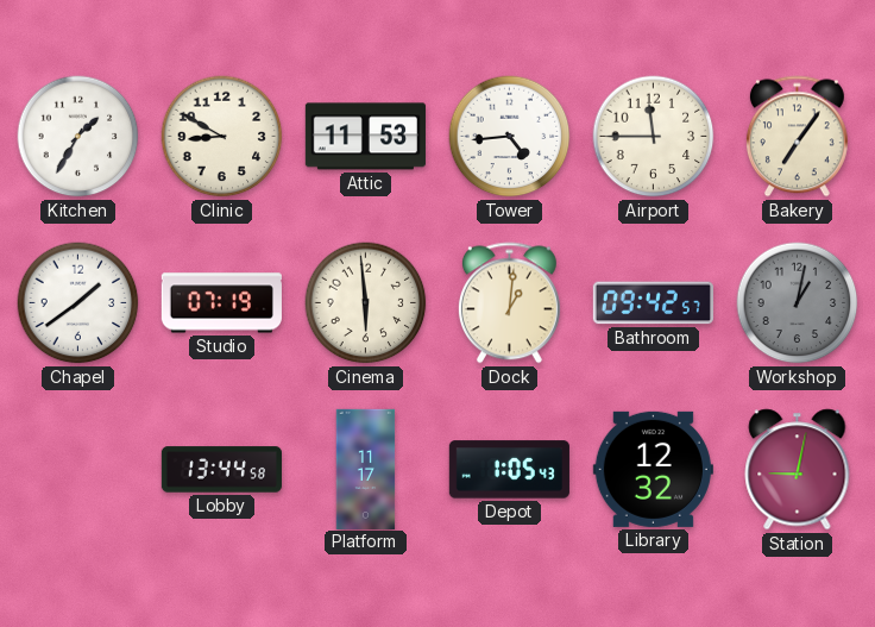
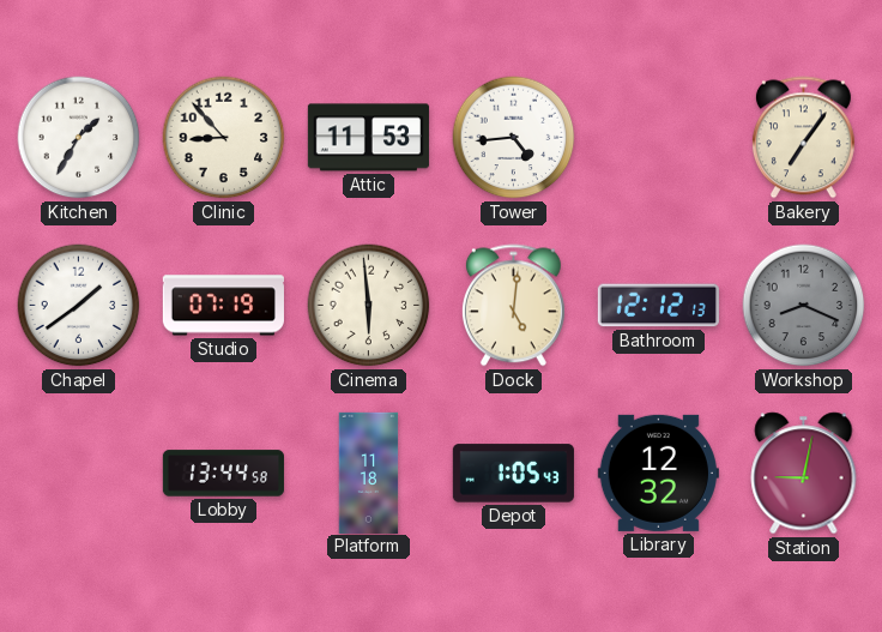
Clinic: 8:50 -> 8:53
Airport: 11:45 -> none
Dock: 1:01 -> 5:01
Bathroom: 09:42 -> 12:12
Workshop: 1:02 -> 8:19
Platform: 11:17 -> 11:18
